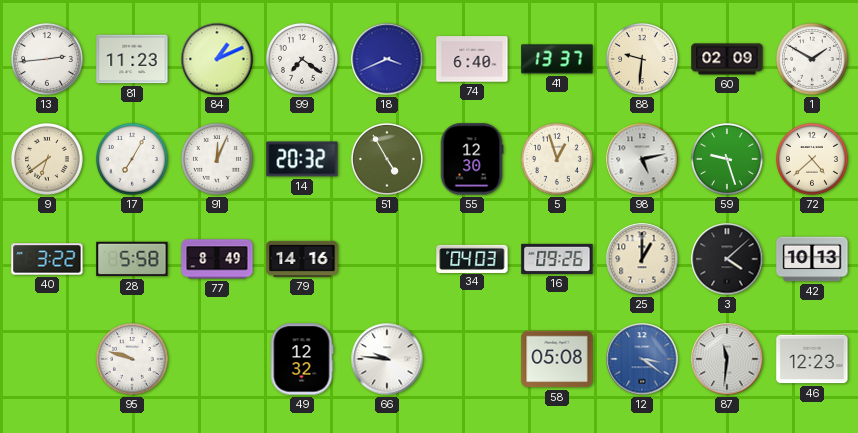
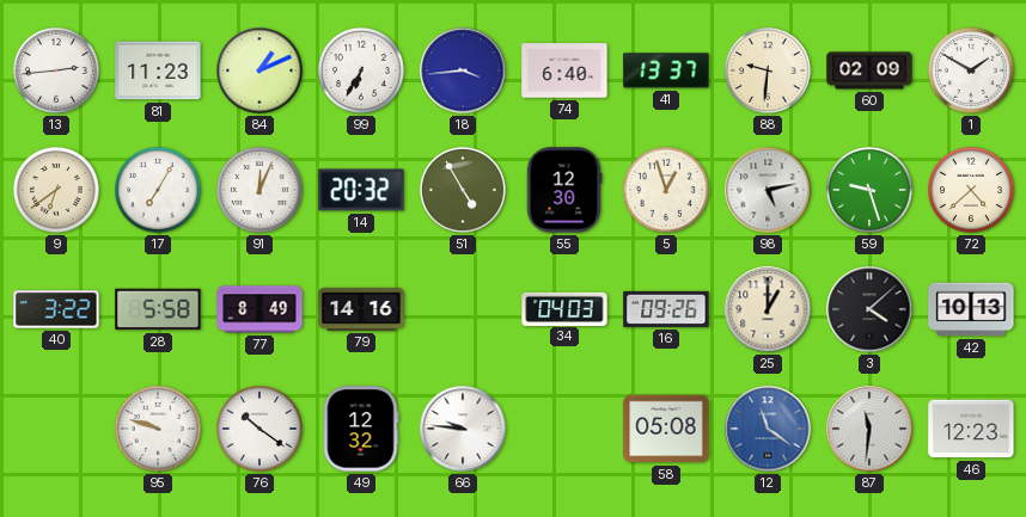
99: 7:21 -> 6:35
18: 3:41 -> 3:44
76: none -> 10:21
12: 3:21 -> 11:21
